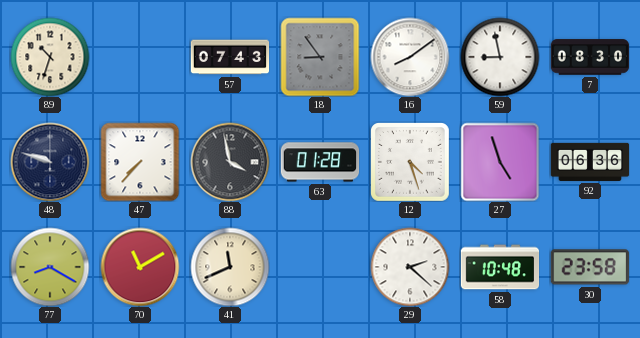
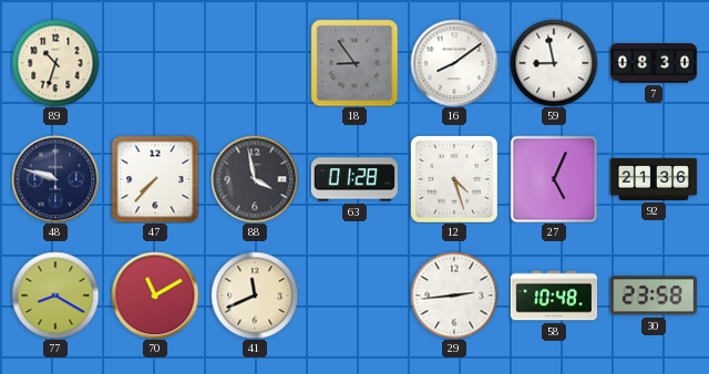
57: 07:43 -> none
27: 4:57 -> 5:04
92: 06:36 -> 21:36
29: 2:22 -> 2:44
